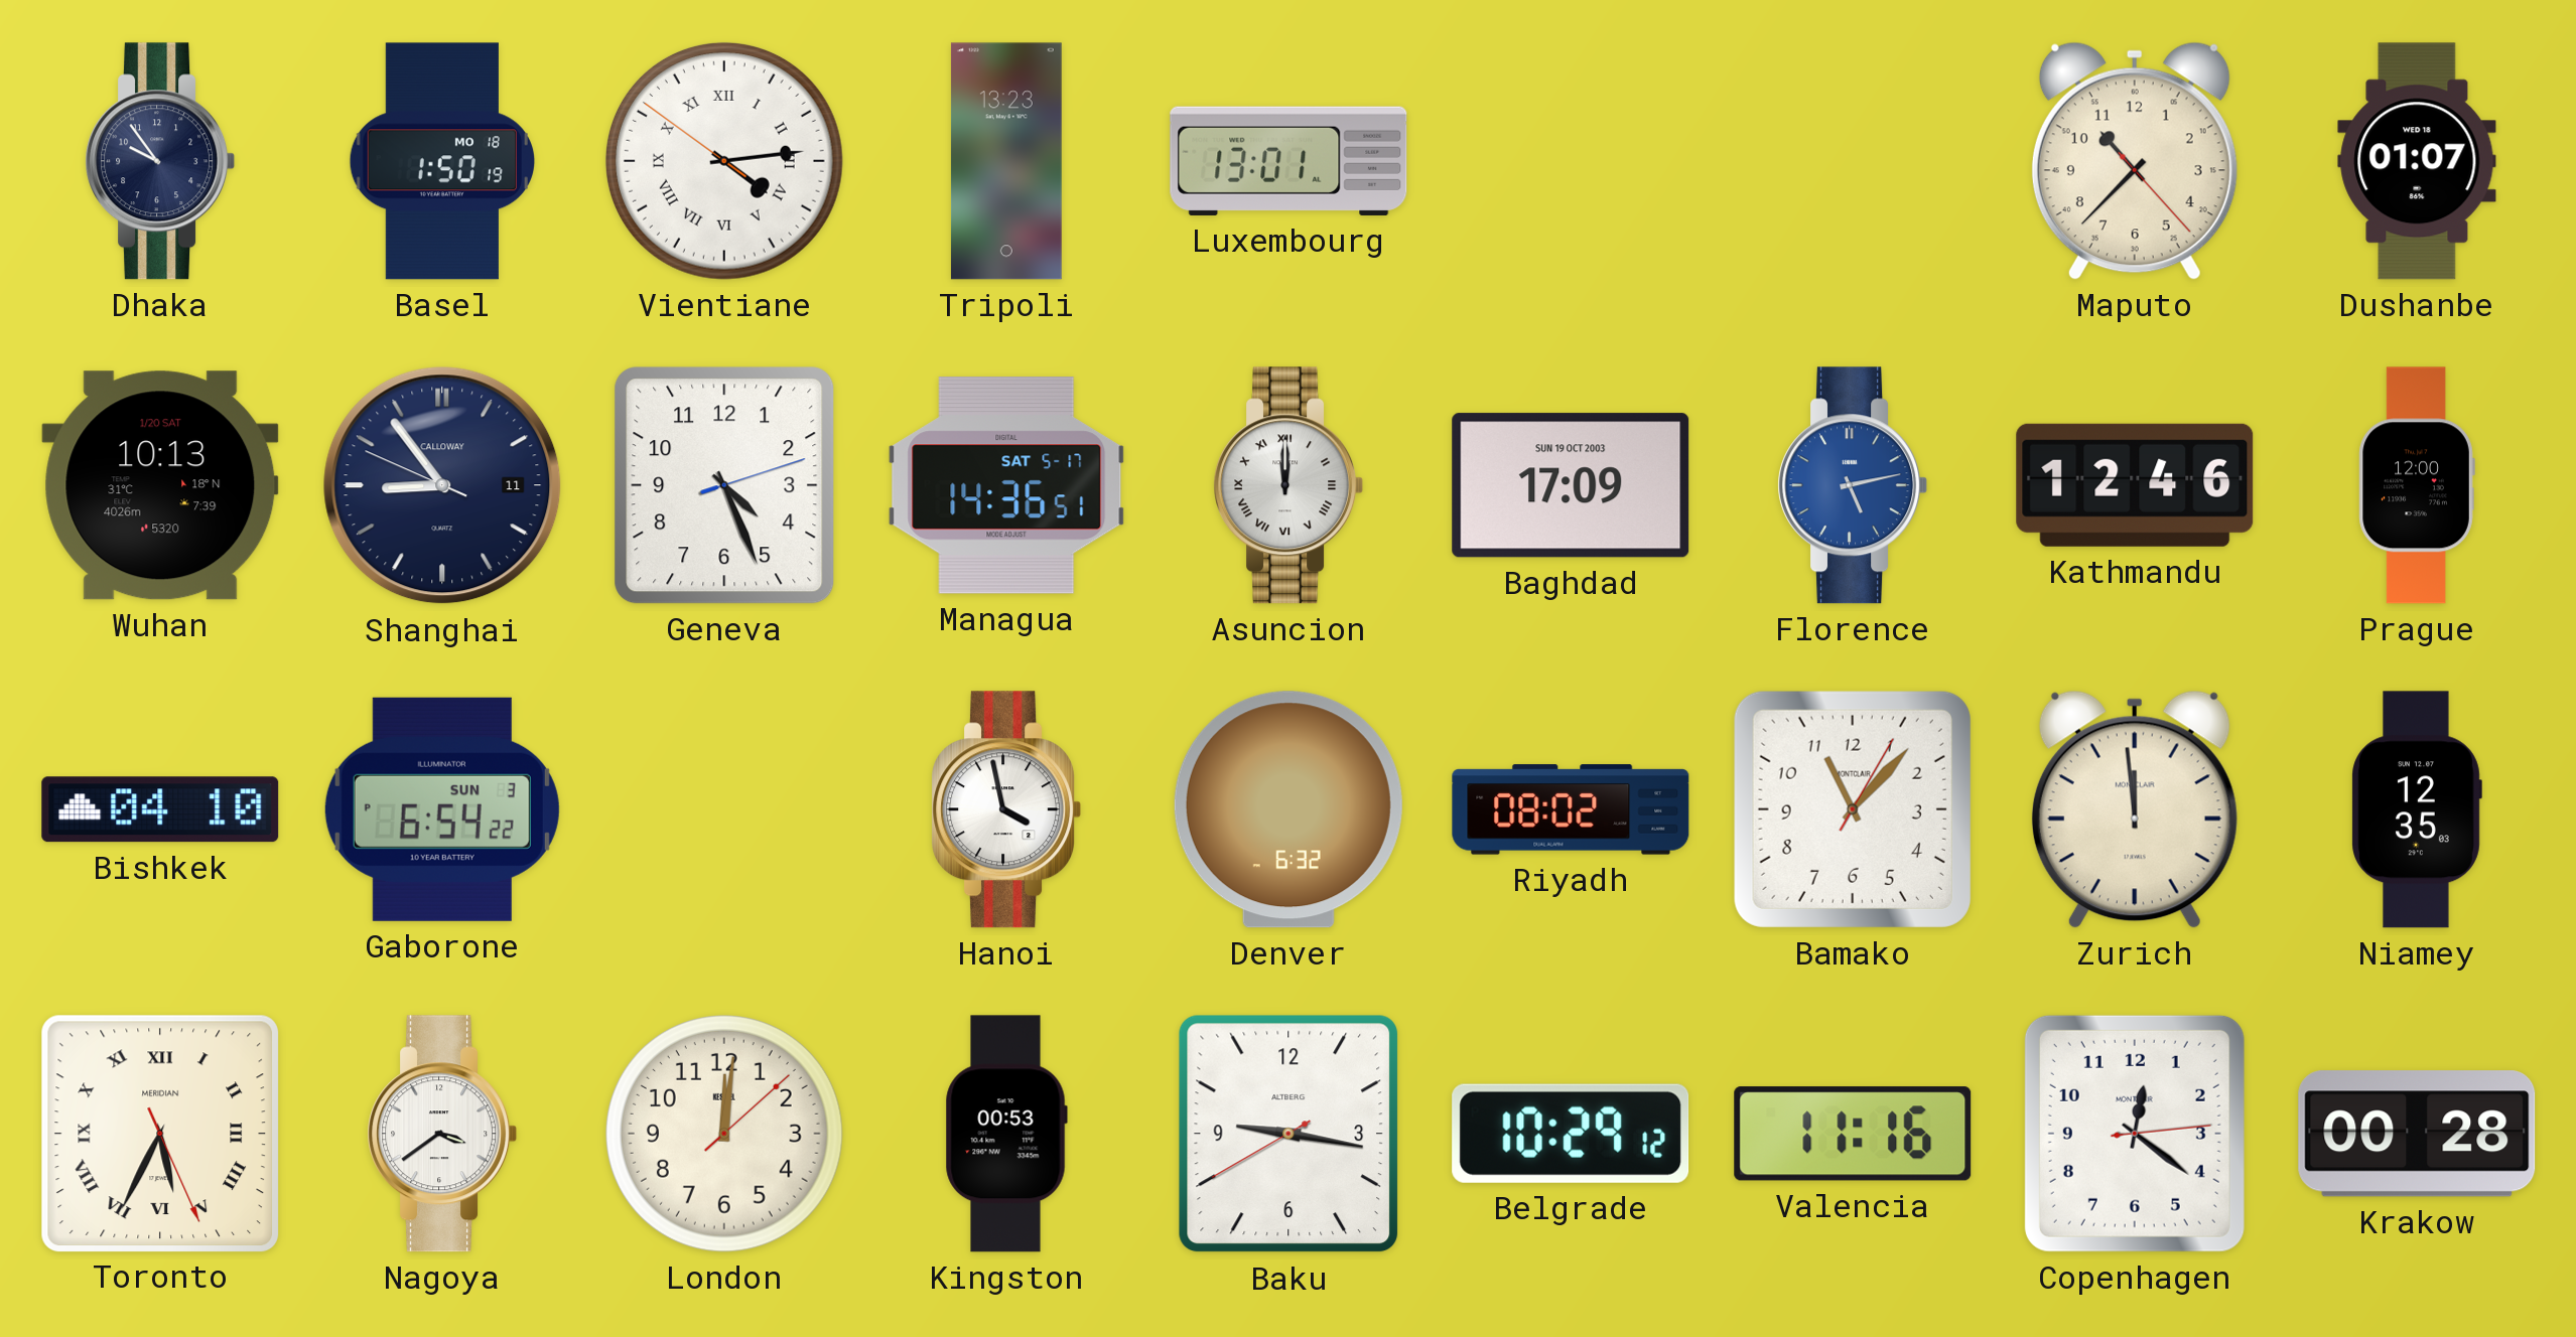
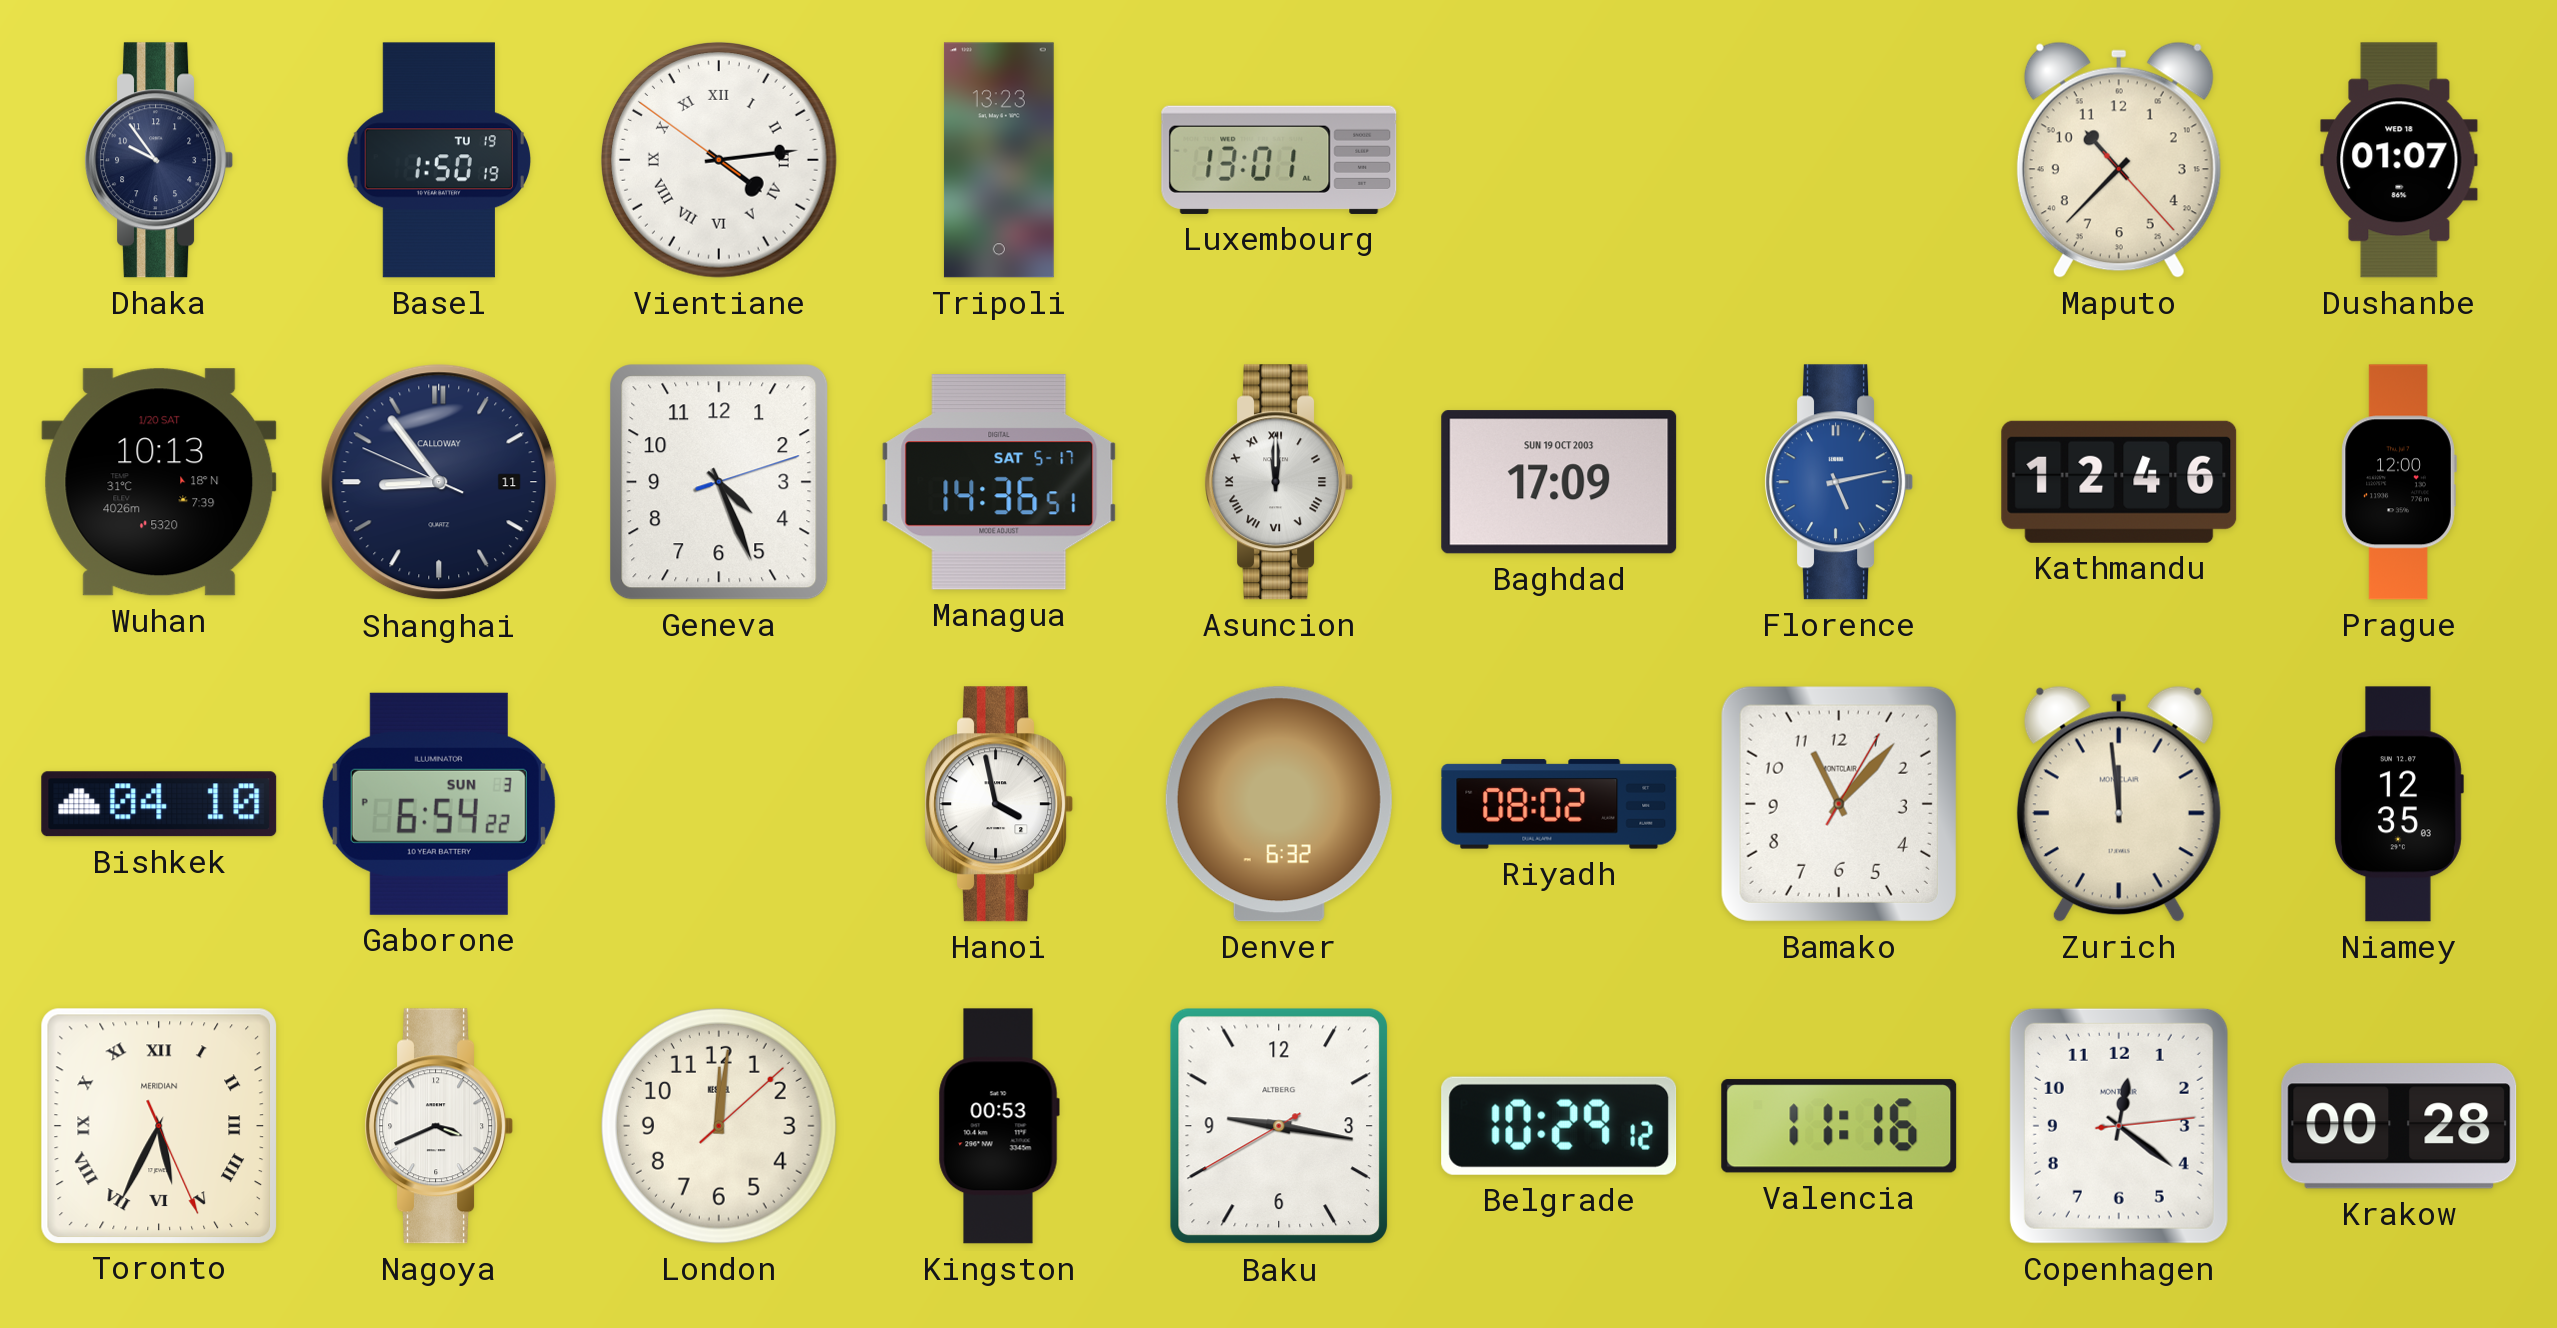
Basel date: MO 18 -> TU 19
Nagoya: 3:39 -> 3:41
